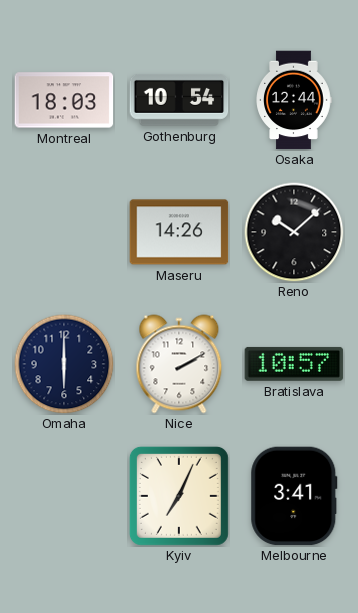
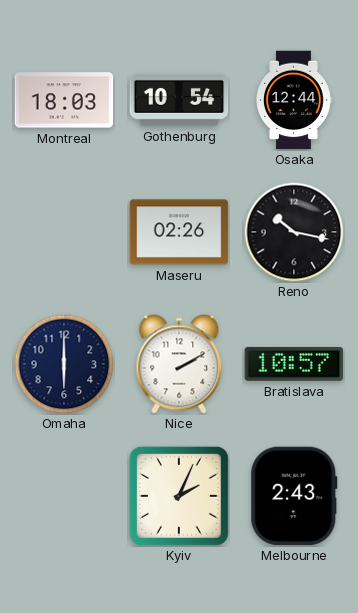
Maseru: 14:26 -> 02:26
Reno: 10:08 -> 10:17
Kyiv: 7:04 -> 2:04
Melbourne: 3:41 -> 2:43
